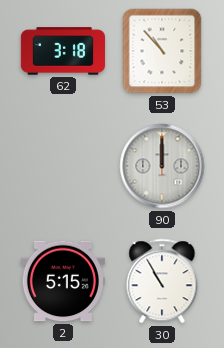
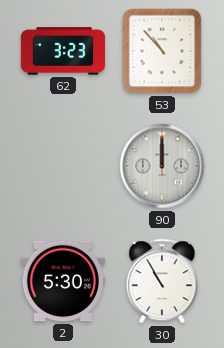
62: 3:18 -> 3:23
2: 5:15 -> 5:30
